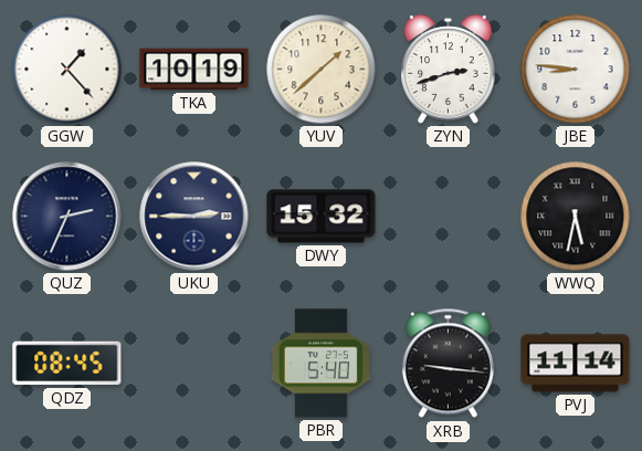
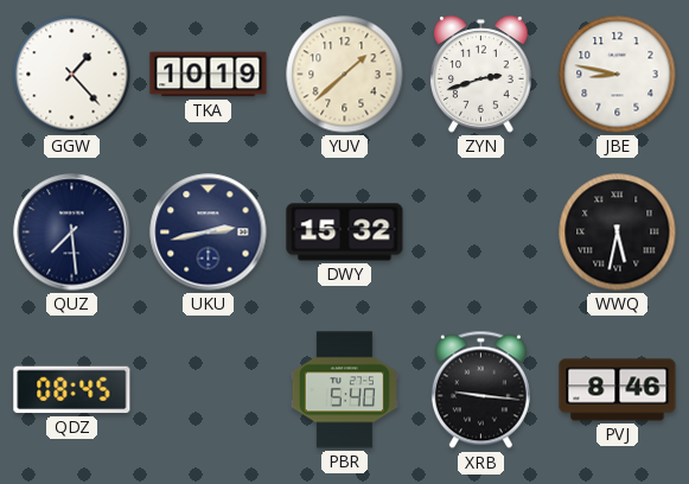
JBE: 8:46 -> 8:47
QUZ: 2:34 -> 7:29
UKU: 2:45 -> 2:43
PVJ: 11:14 -> 8:46
